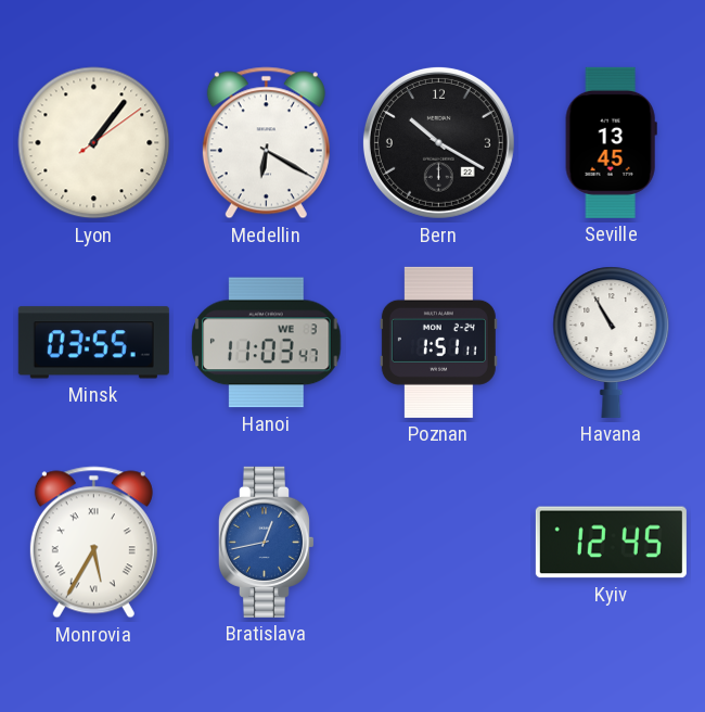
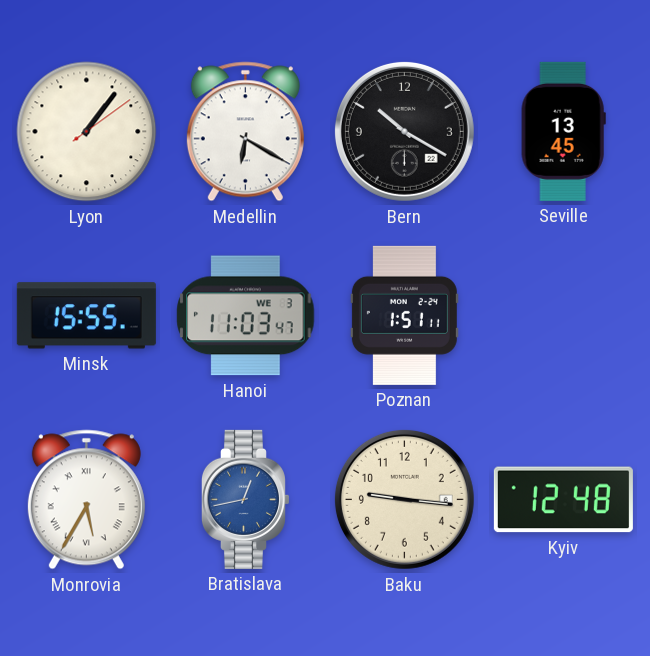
Minsk: 03:55 -> 15:55
Havana: 10:55 -> none
Baku: none -> 9:16
Kyiv: 12:45 -> 12:48
